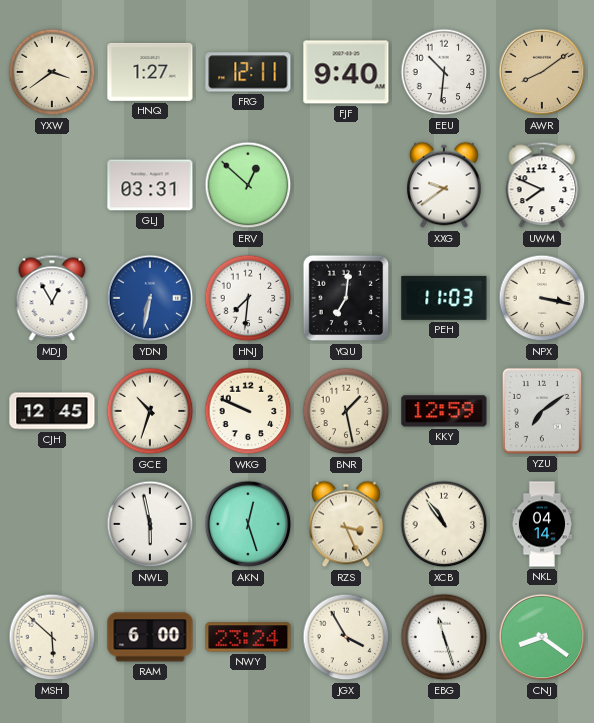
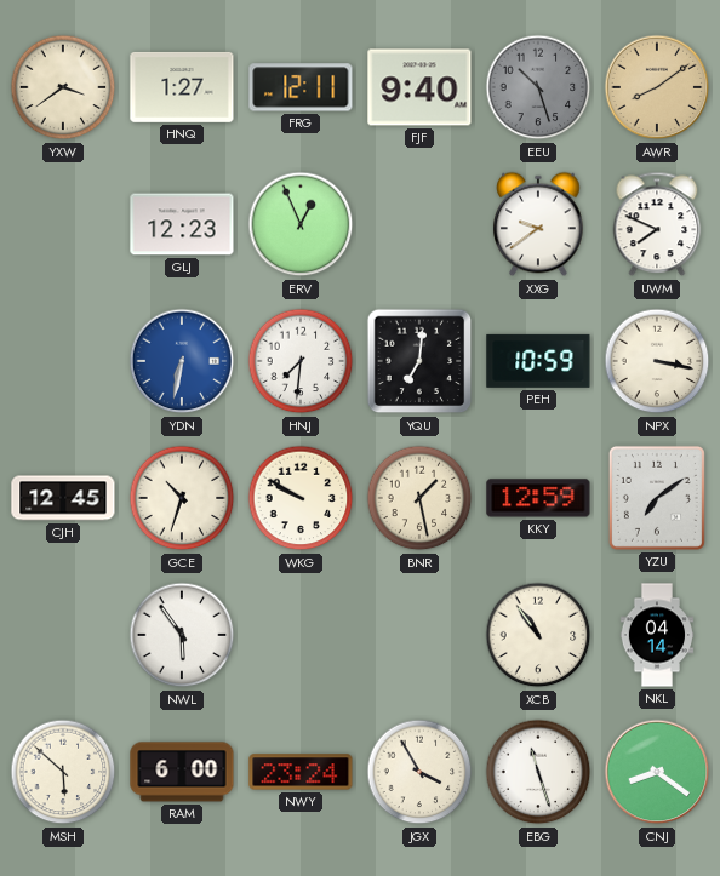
EEU: 10:31 -> 10:27
EEU dial: white -> grey
GLJ: 03:31 -> 12:23
ERV: 12:52 -> 12:56
MDJ: 12:55 -> none
PEH: 11:03 -> 10:59
WKG: 9:49 -> 9:50
NWL: 5:58 -> 5:54
AKN: 12:27 -> none
RZS: 3:26 -> none
